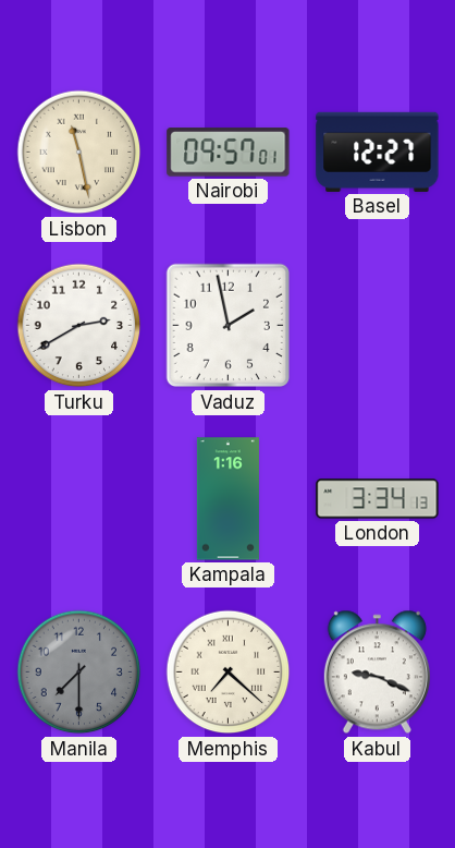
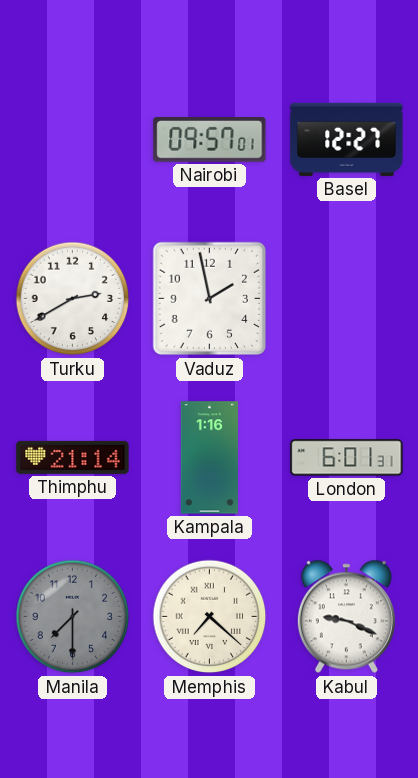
Lisbon: 11:28 -> none
Thimphu: none -> 21:14
London: 3:34 -> 6:01
